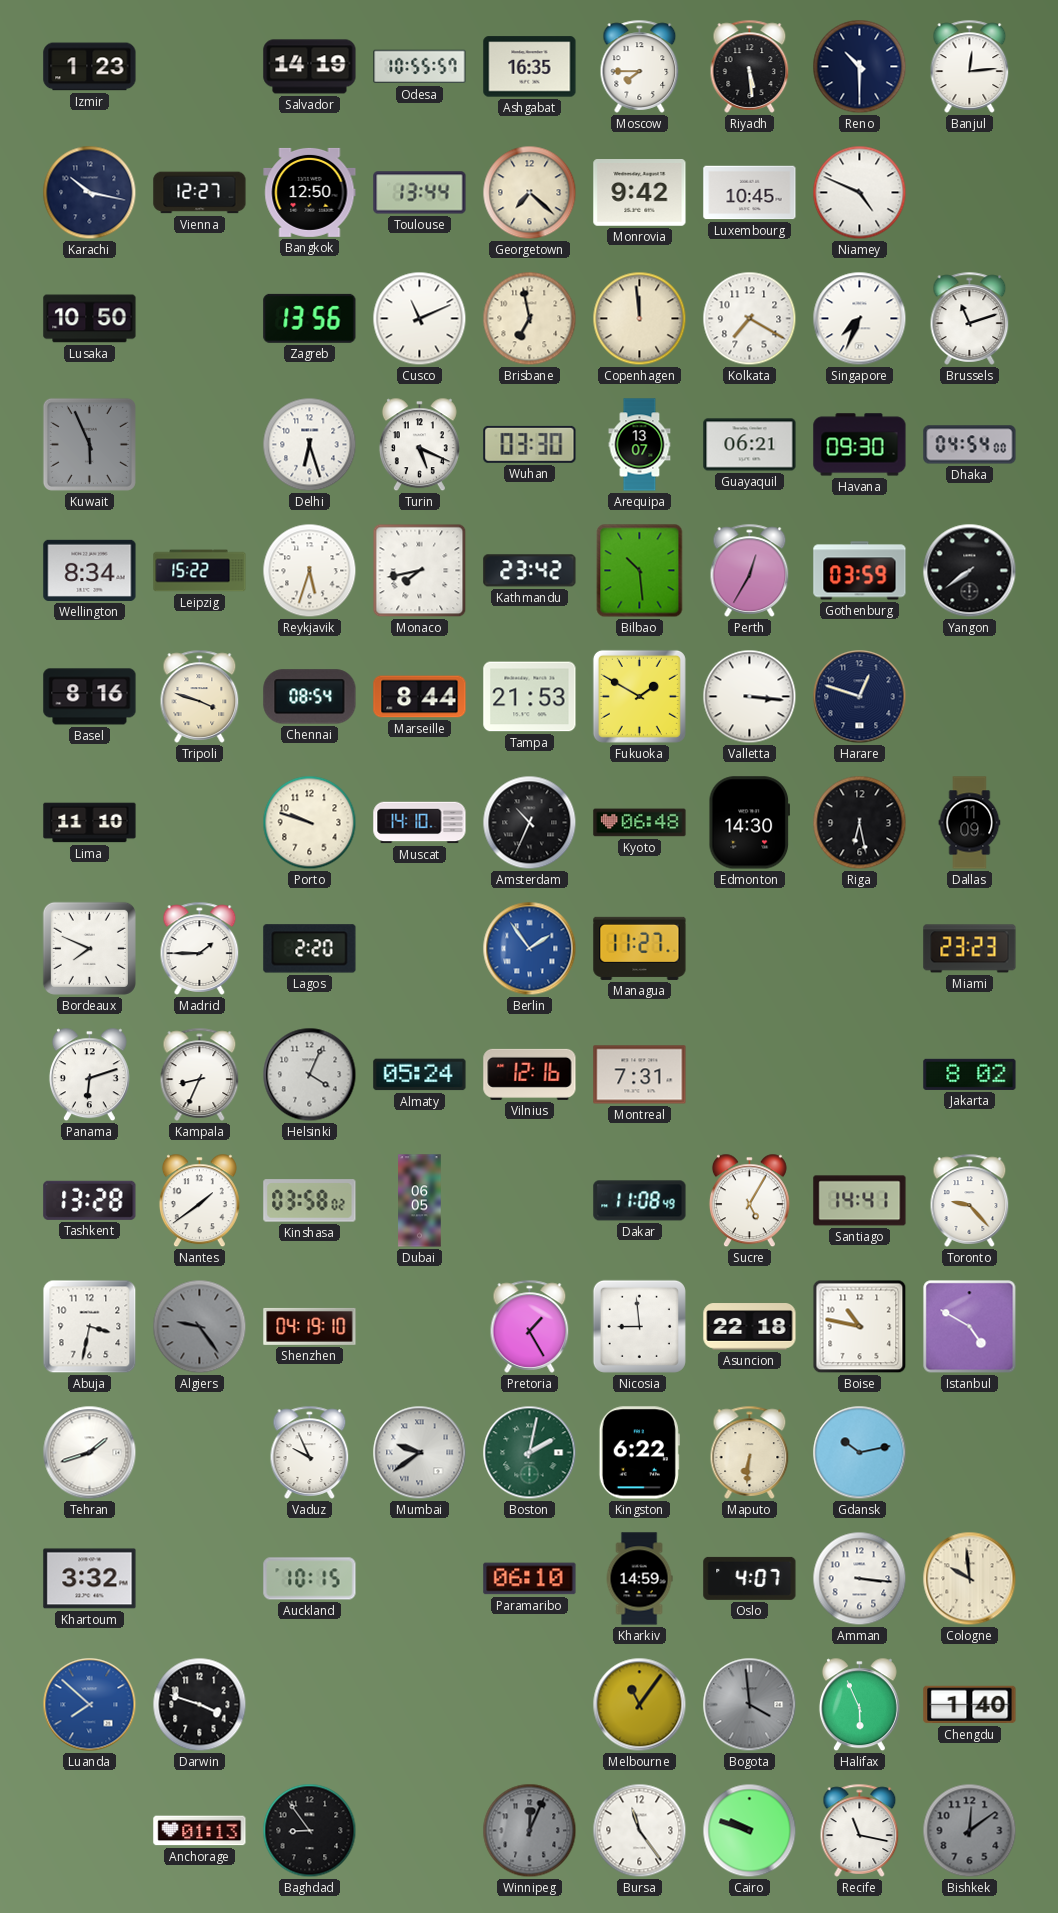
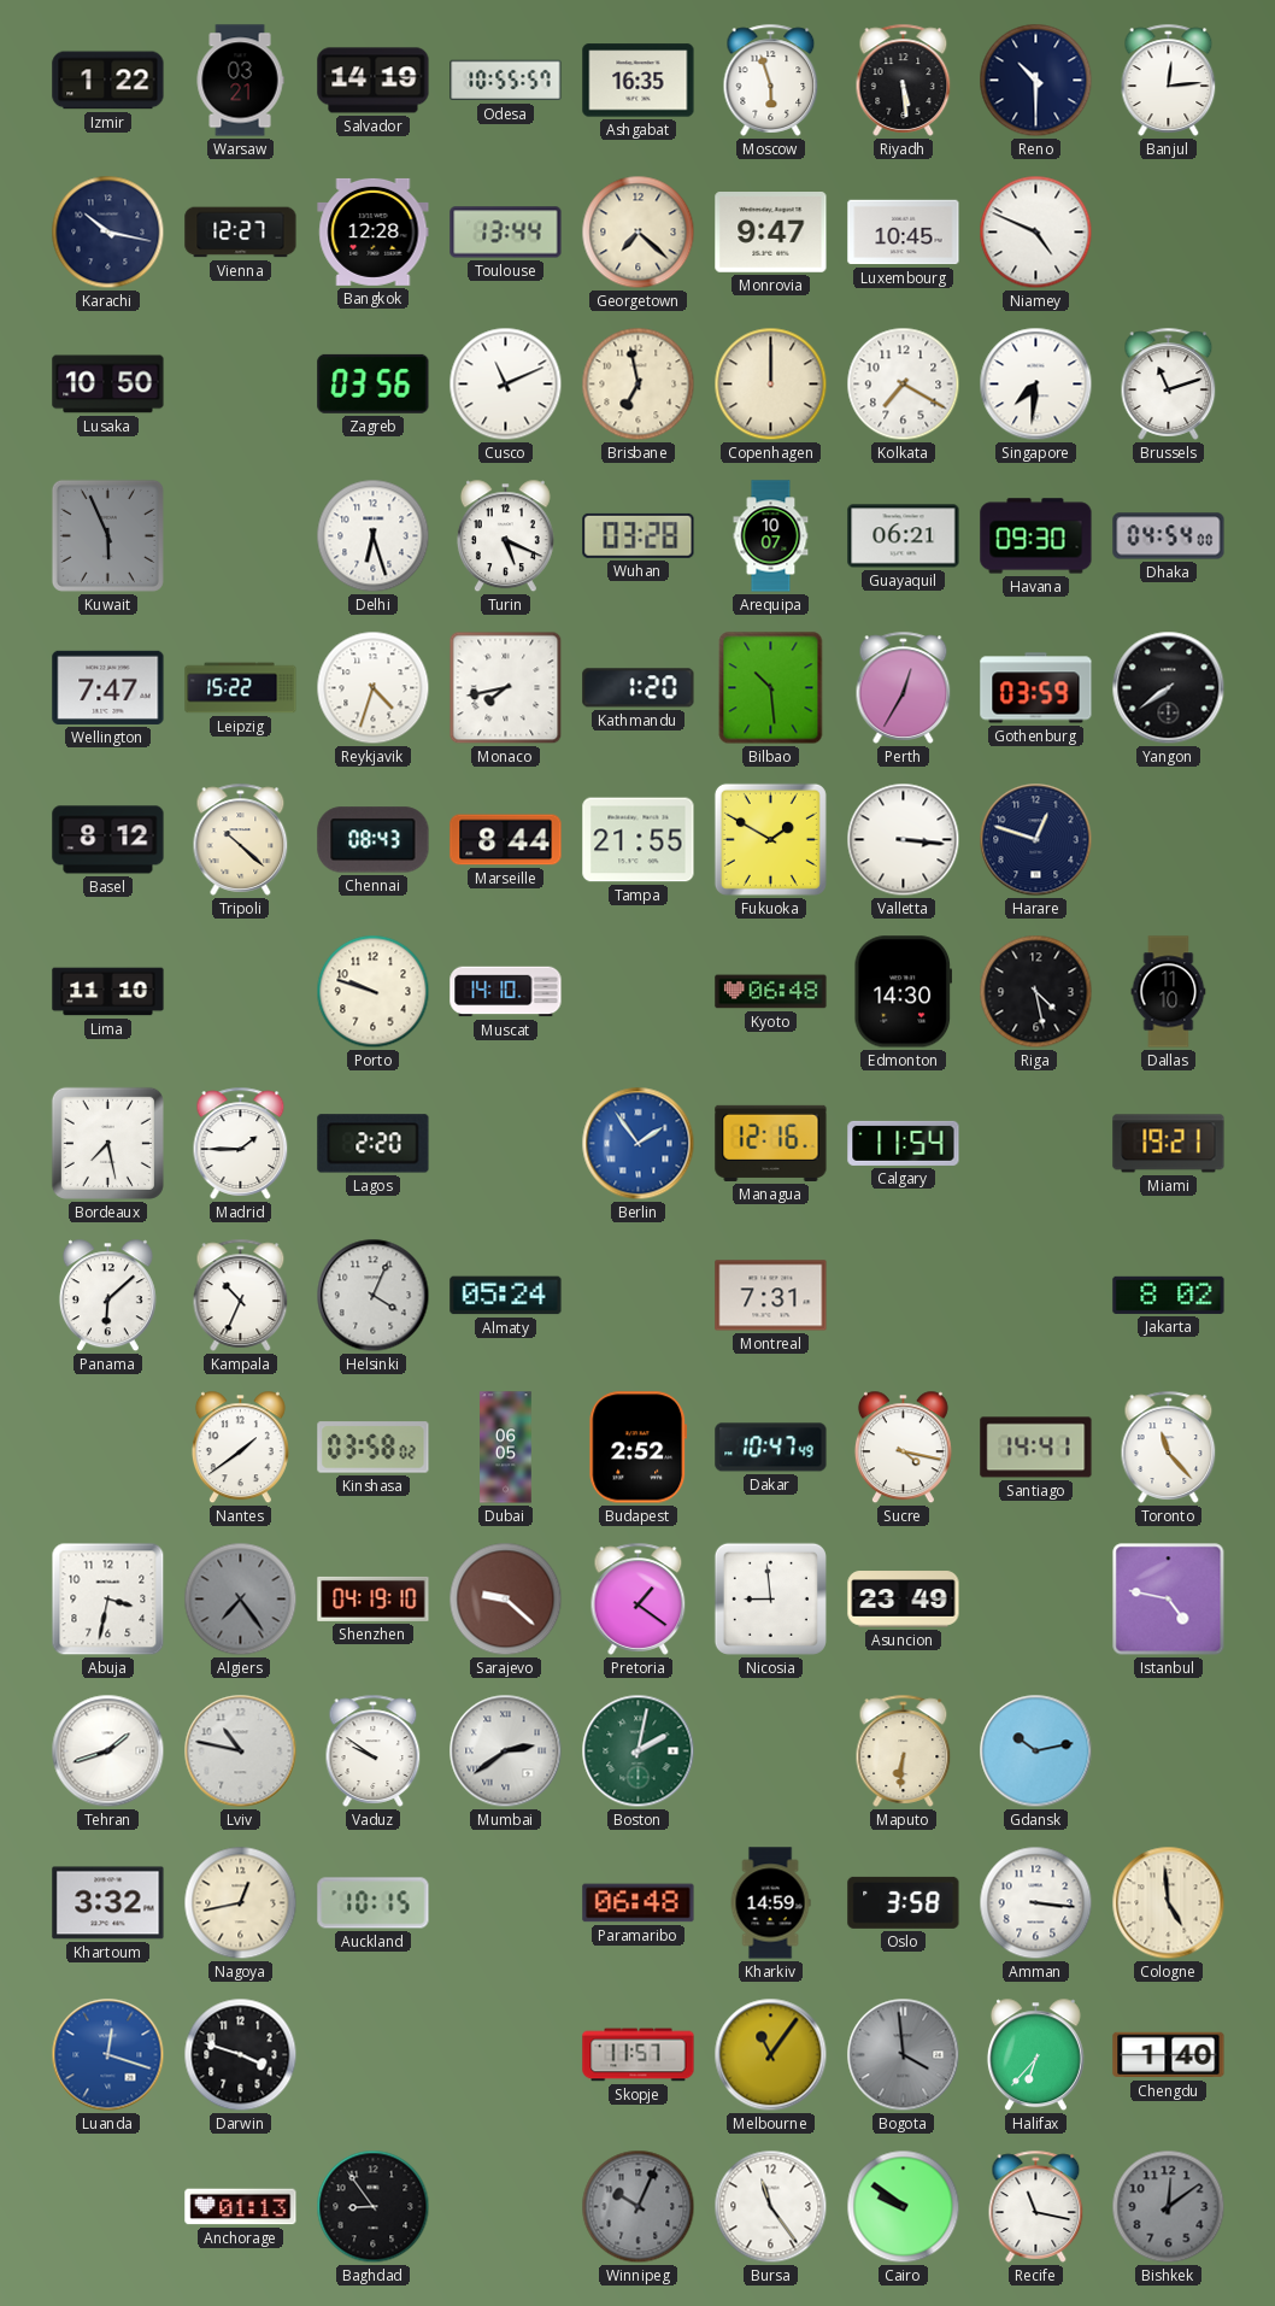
Izmir: 1:23 -> 1:22
Warsaw: none -> 03:21
Moscow: 7:45 -> 5:57
Bangkok: 12:50 -> 12:28
Monrovia: 9:42 -> 9:47
Zagreb: 13:56 -> 03:56
Copenhagen: 11:59 -> 12:00
Singapore: 7:34 -> 7:31
Wuhan: 03:30 -> 03:28
Arequipa: 13:07 -> 10:07
Wellington: 8:34 -> 7:47
Reykjavik: 5:33 -> 4:33
Kathmandu: 23:42 -> 1:20
Basel: 8:16 -> 8:12
Tripoli: 3:48 -> 10:22
Chennai: 08:54 -> 08:43
Tampa: 21:53 -> 21:55
Amsterdam: 10:34 -> none
Riga: 6:28 -> 4:28
Dallas: 11:09 -> 11:10
Bordeaux: 7:49 -> 7:28
Managua: 11:27 -> 12:16
Calgary: none -> 11:54
Miami: 23:23 -> 19:21
Panama: 6:12 -> 6:08
Kampala: 8:34 -> 10:34
Vilnius: 12:16 -> none
Tashkent: 13:28 -> none
Budapest: none -> 2:52
Dakar: 11:08 -> 10:47
Sucre: 5:05 -> 4:17
Toronto: 9:23 -> 11:23
Algiers: 9:24 -> 7:24
Sarajevo: none -> 9:22
Pretoria: 1:25 -> 1:21
Asuncion: 22:18 -> 23:49
Boise: 10:47 -> none
Istanbul: 4:50 -> 4:47
Lviv: none -> 10:47
Vaduz: 9:56 -> 9:51
Mumbai: 9:39 -> 2:39
Kingston: 6:22 -> none
Nagoya: none -> 12:43
Paramaribo: 06:10 -> 06:48
Oslo: 4:07 -> 3:58
Cologne: 9:59 -> 4:59
Luanda: 7:52 -> 12:18
Skopje: none -> 11:57
Halifax: 5:56 -> 6:37
Winnipeg: 12:04 -> 10:04
Cairo: 9:48 -> 9:51
